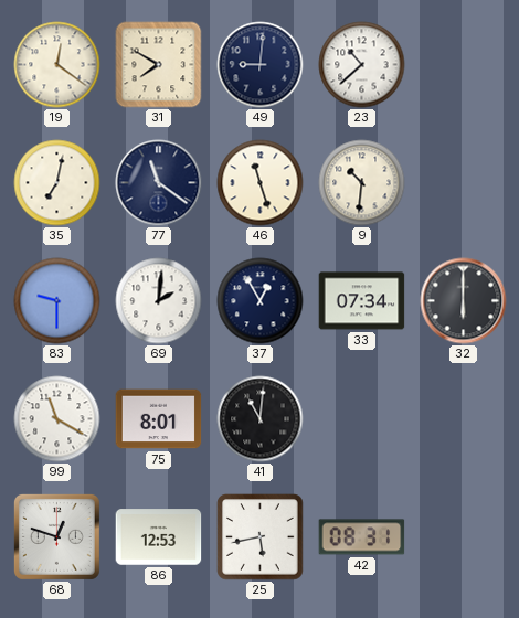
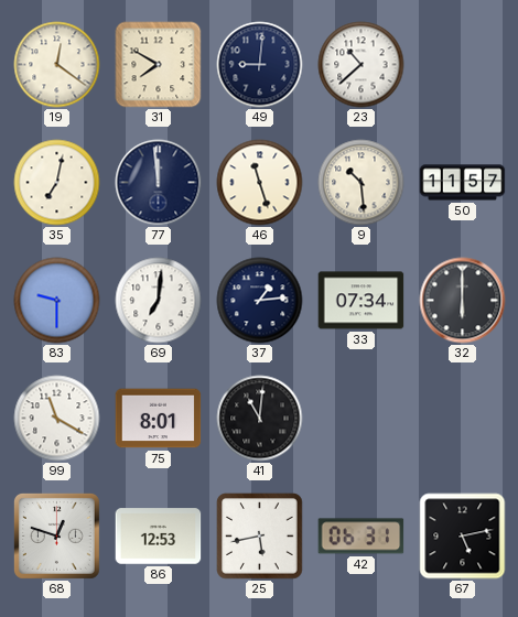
77: 11:21 -> 11:59
9: 10:31 -> 10:29
50: none -> 11:57
69: 2:01 -> 7:01
37: 12:55 -> 1:14
42: 08:31 -> 06:31
67: none -> 5:13
